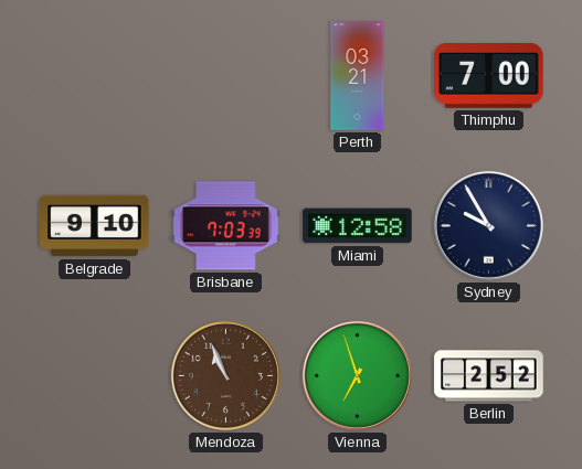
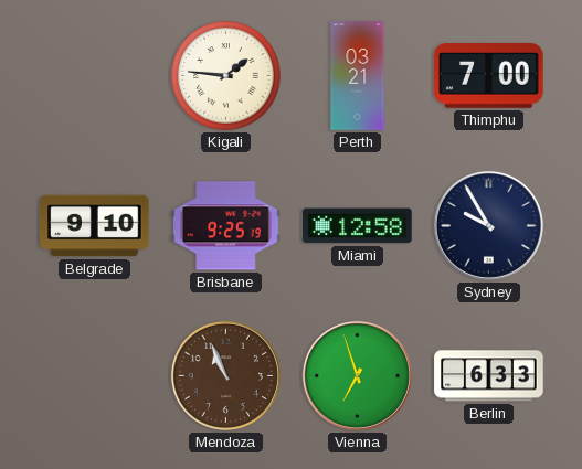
Kigali: none -> 1:46
Brisbane: 7:03 -> 9:25
Berlin: 2:52 -> 6:33
